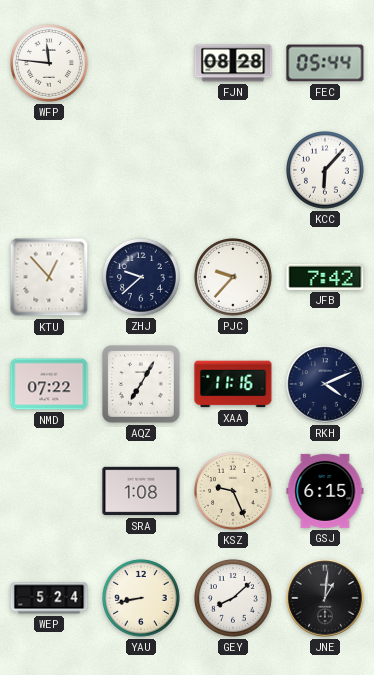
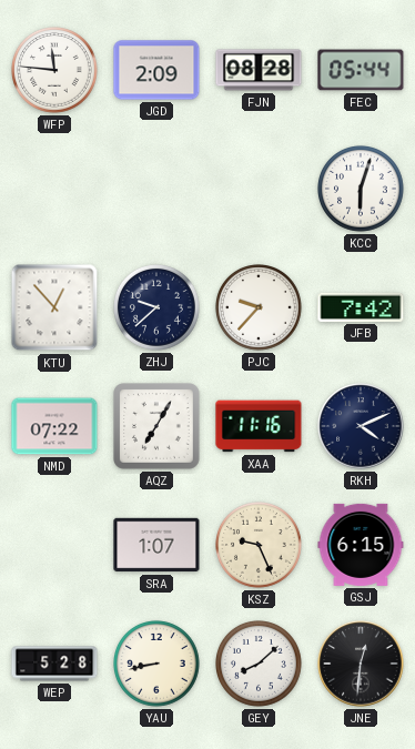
JGD: none -> 2:09
KCC: 6:07 -> 6:03
SRA: 1:08 -> 1:07
WEP: 5:24 -> 5:28
JNE: 1:01 -> 12:31
